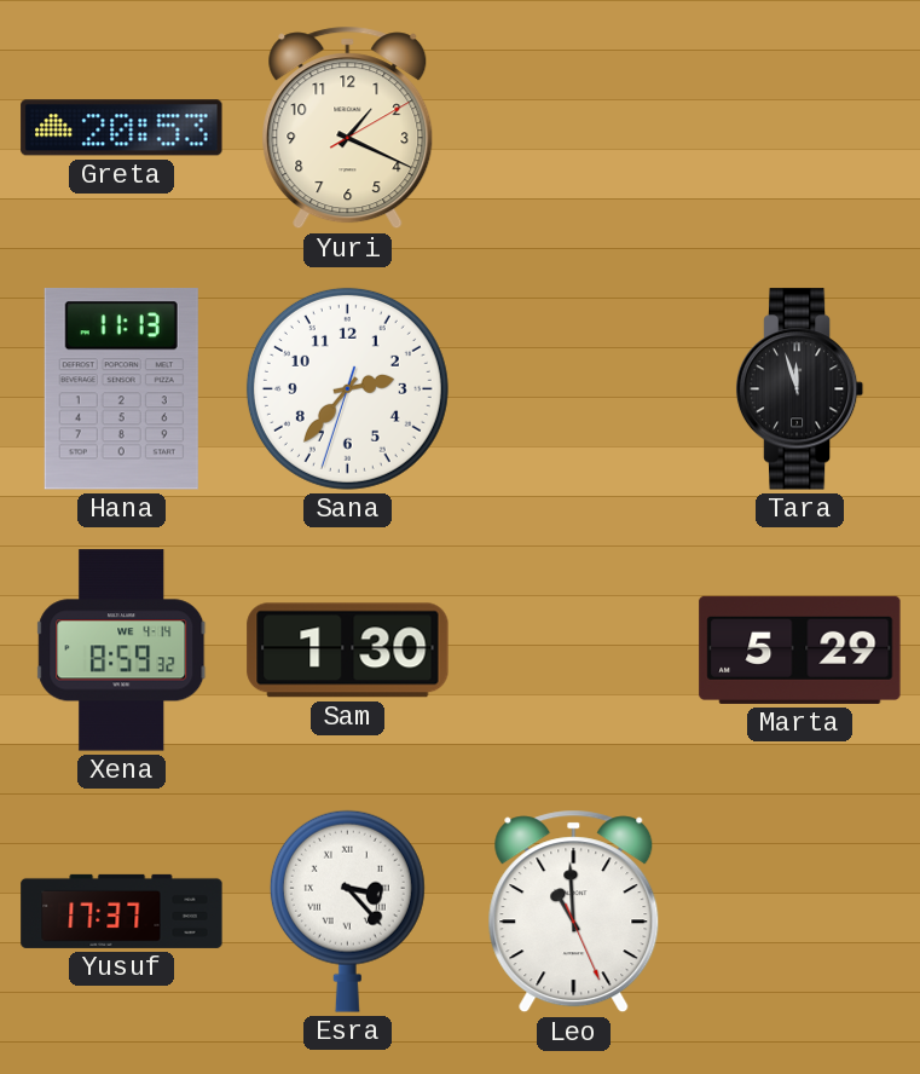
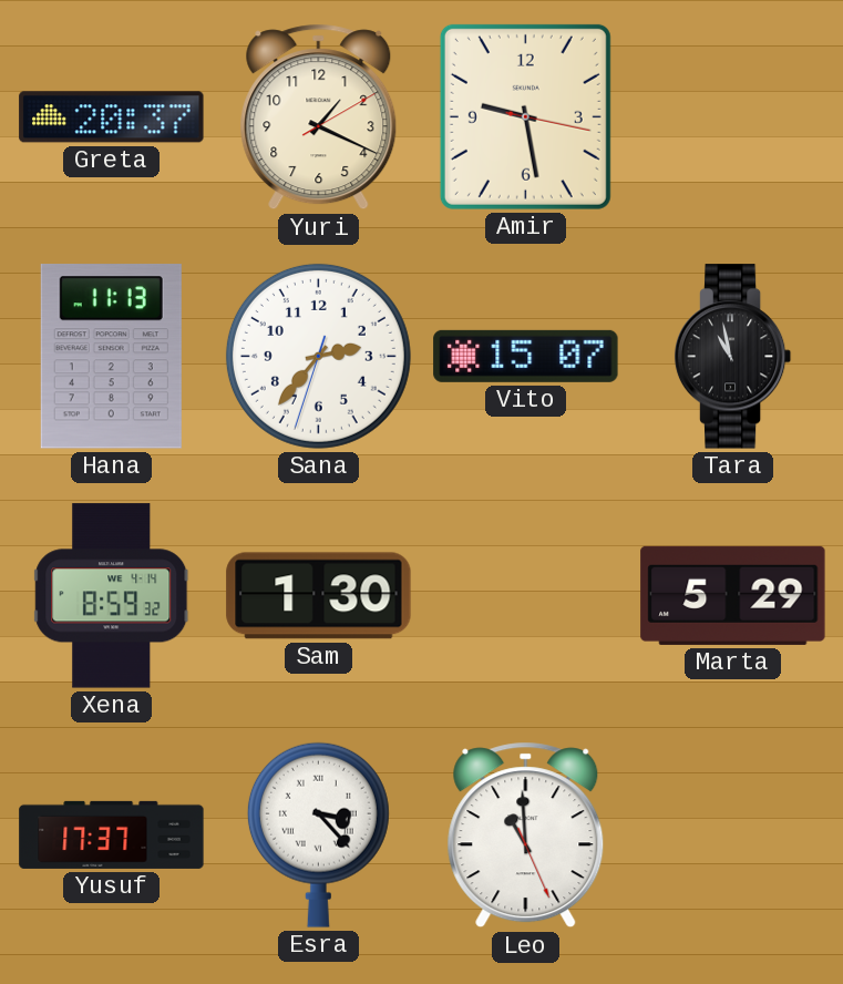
Greta: 20:53 -> 20:37
Amir: none -> 9:28
Vito: none -> 15:07
Tara: 11:57 -> 10:58
